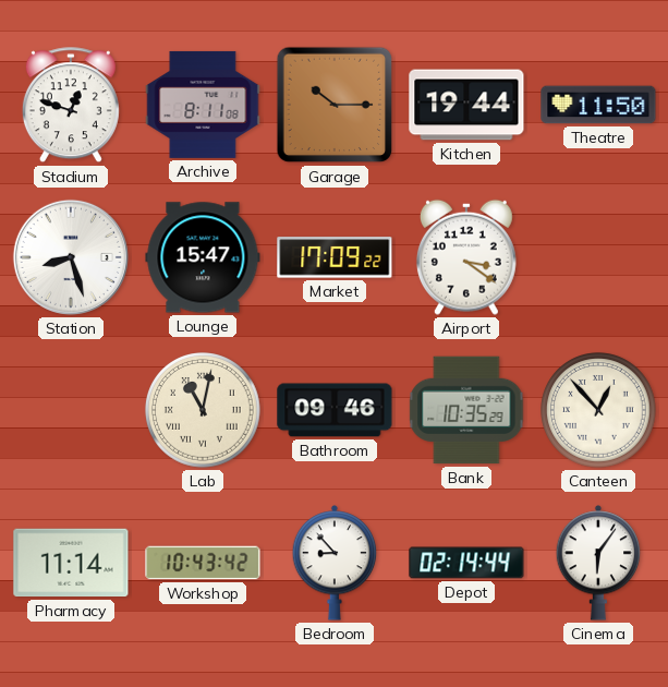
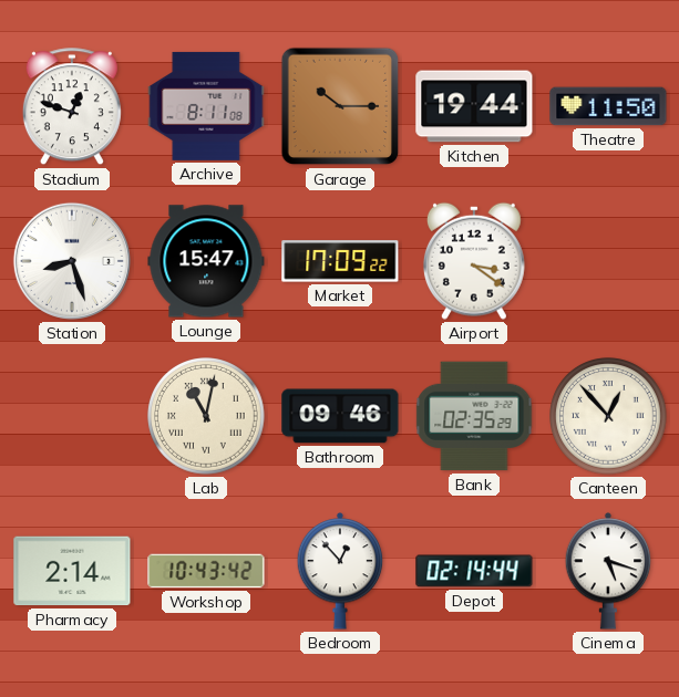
Bank: 10:35 -> 02:35
Pharmacy: 11:14 -> 2:14
Bedroom: 8:53 -> 12:53
Cinema: 6:06 -> 5:18
